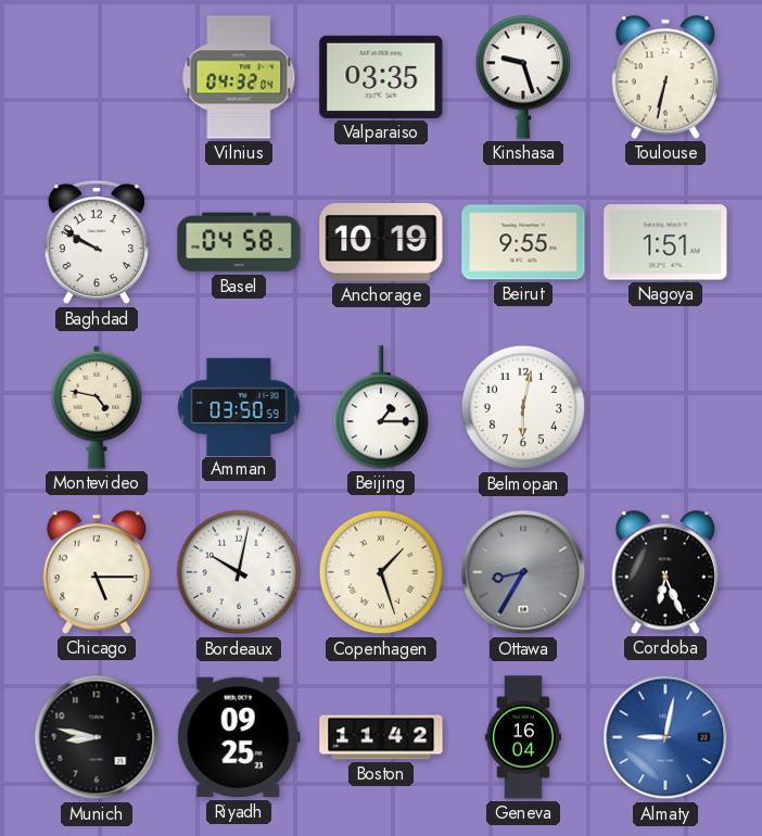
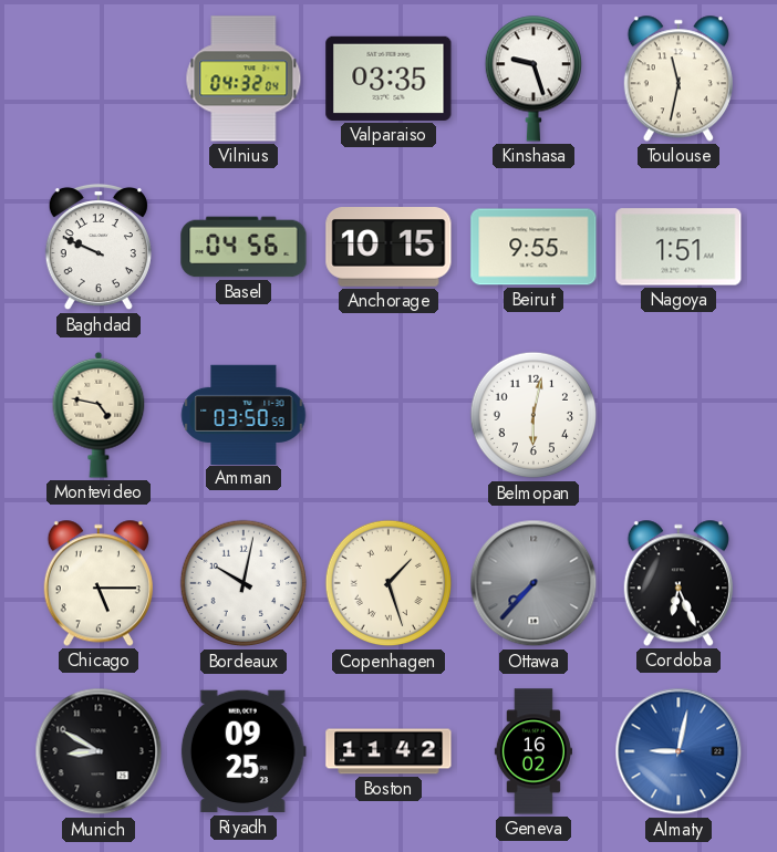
Toulouse: 6:32 -> 11:32
Baghdad: 9:50 -> 9:49
Basel: 04:58 -> 04:56
Anchorage: 10:19 -> 10:15
Beijing: 1:15 -> none
Ottawa: 8:35 -> 7:37
Munich: 8:47 -> 8:50
Geneva: 16:04 -> 16:02
